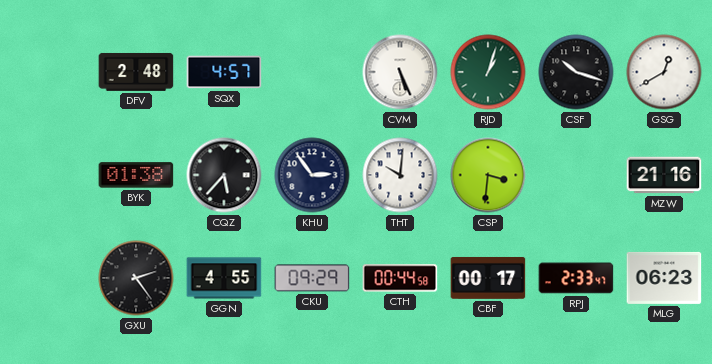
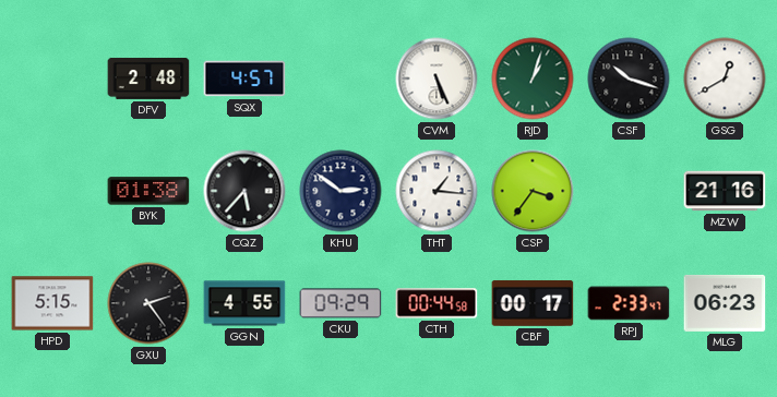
KHU: 2:54 -> 2:51
THT: 10:01 -> 1:16
CSP: 3:31 -> 3:36
HPD: none -> 5:15
